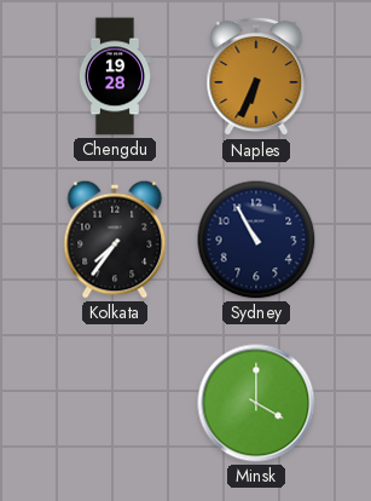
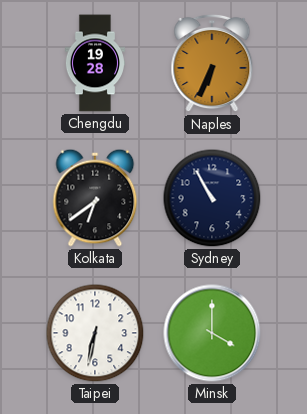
Kolkata: 7:36 -> 6:39
Taipei: none -> 6:32
